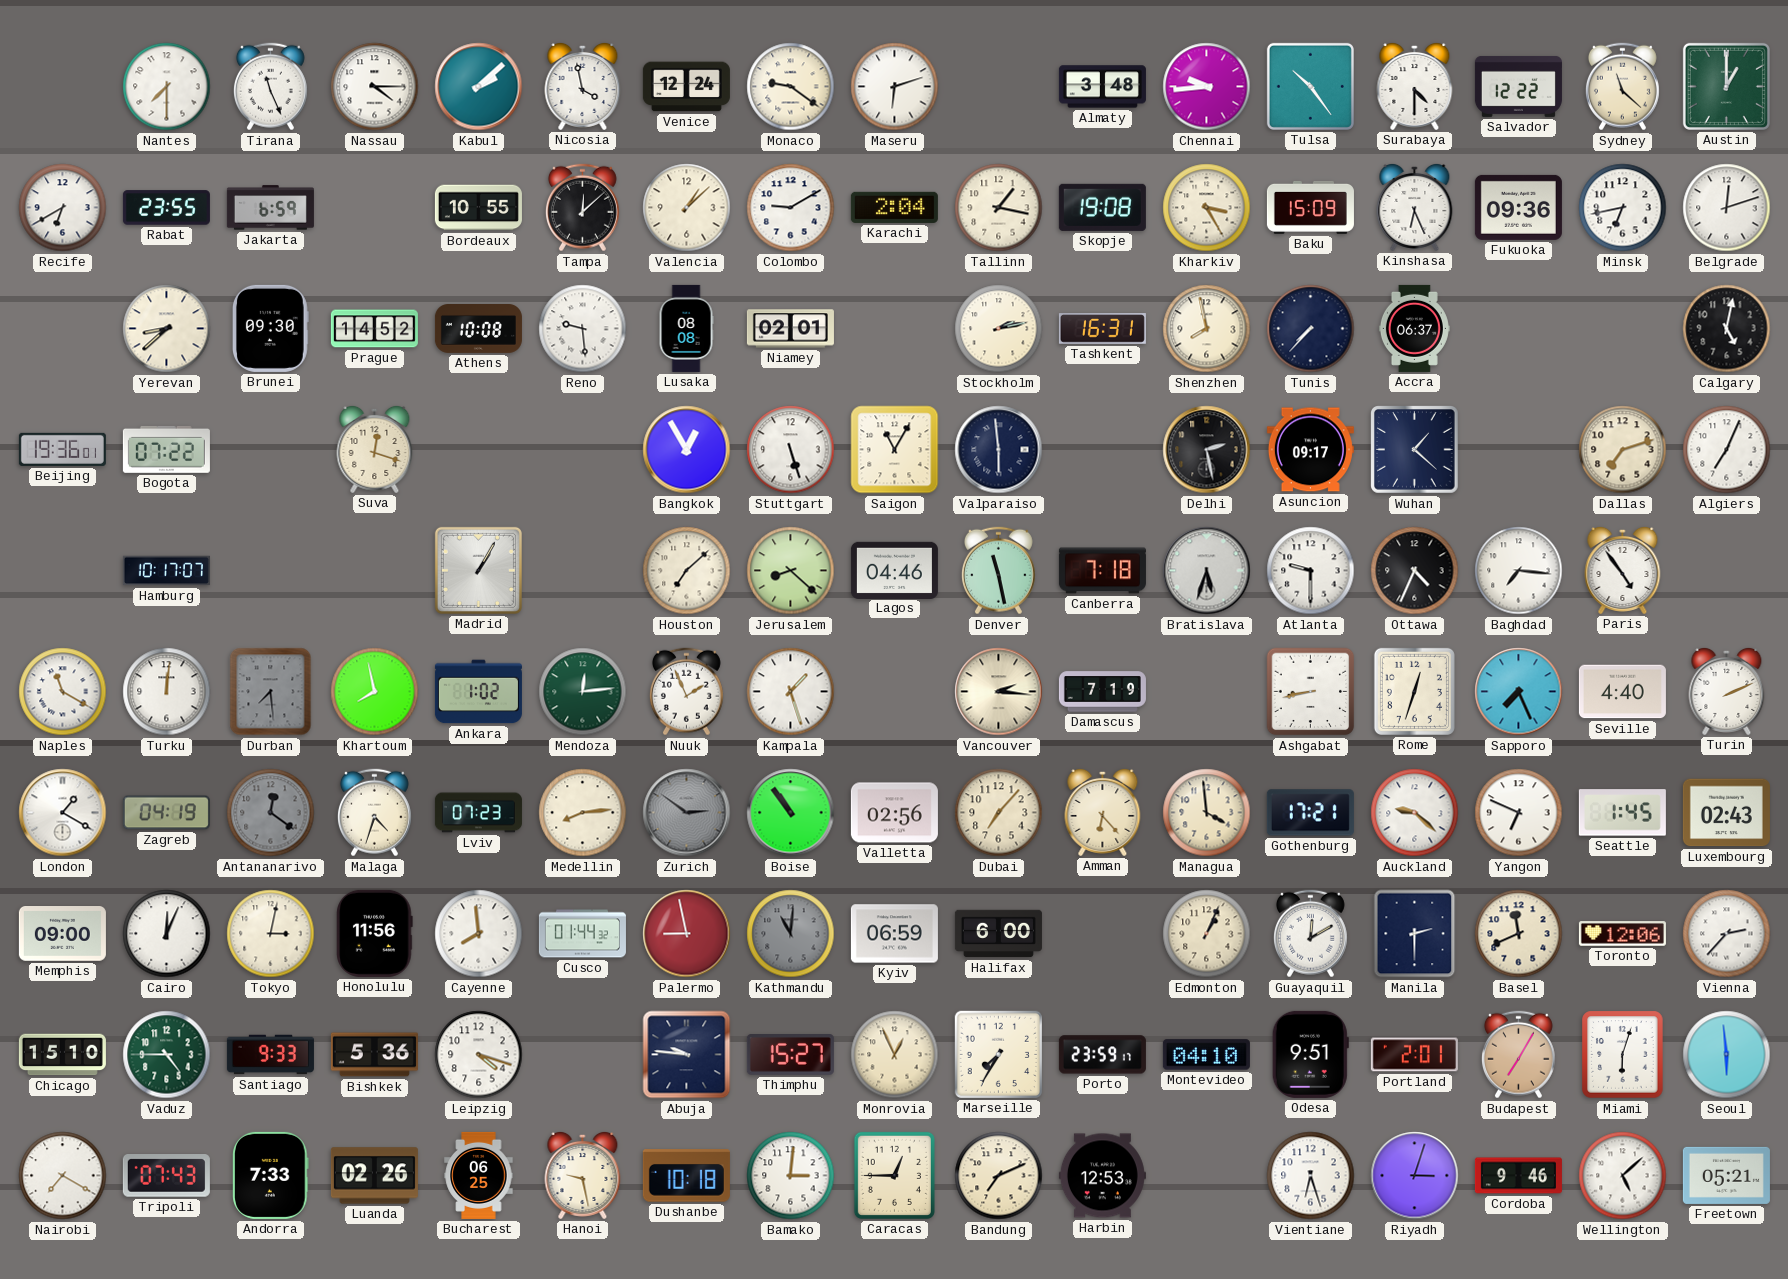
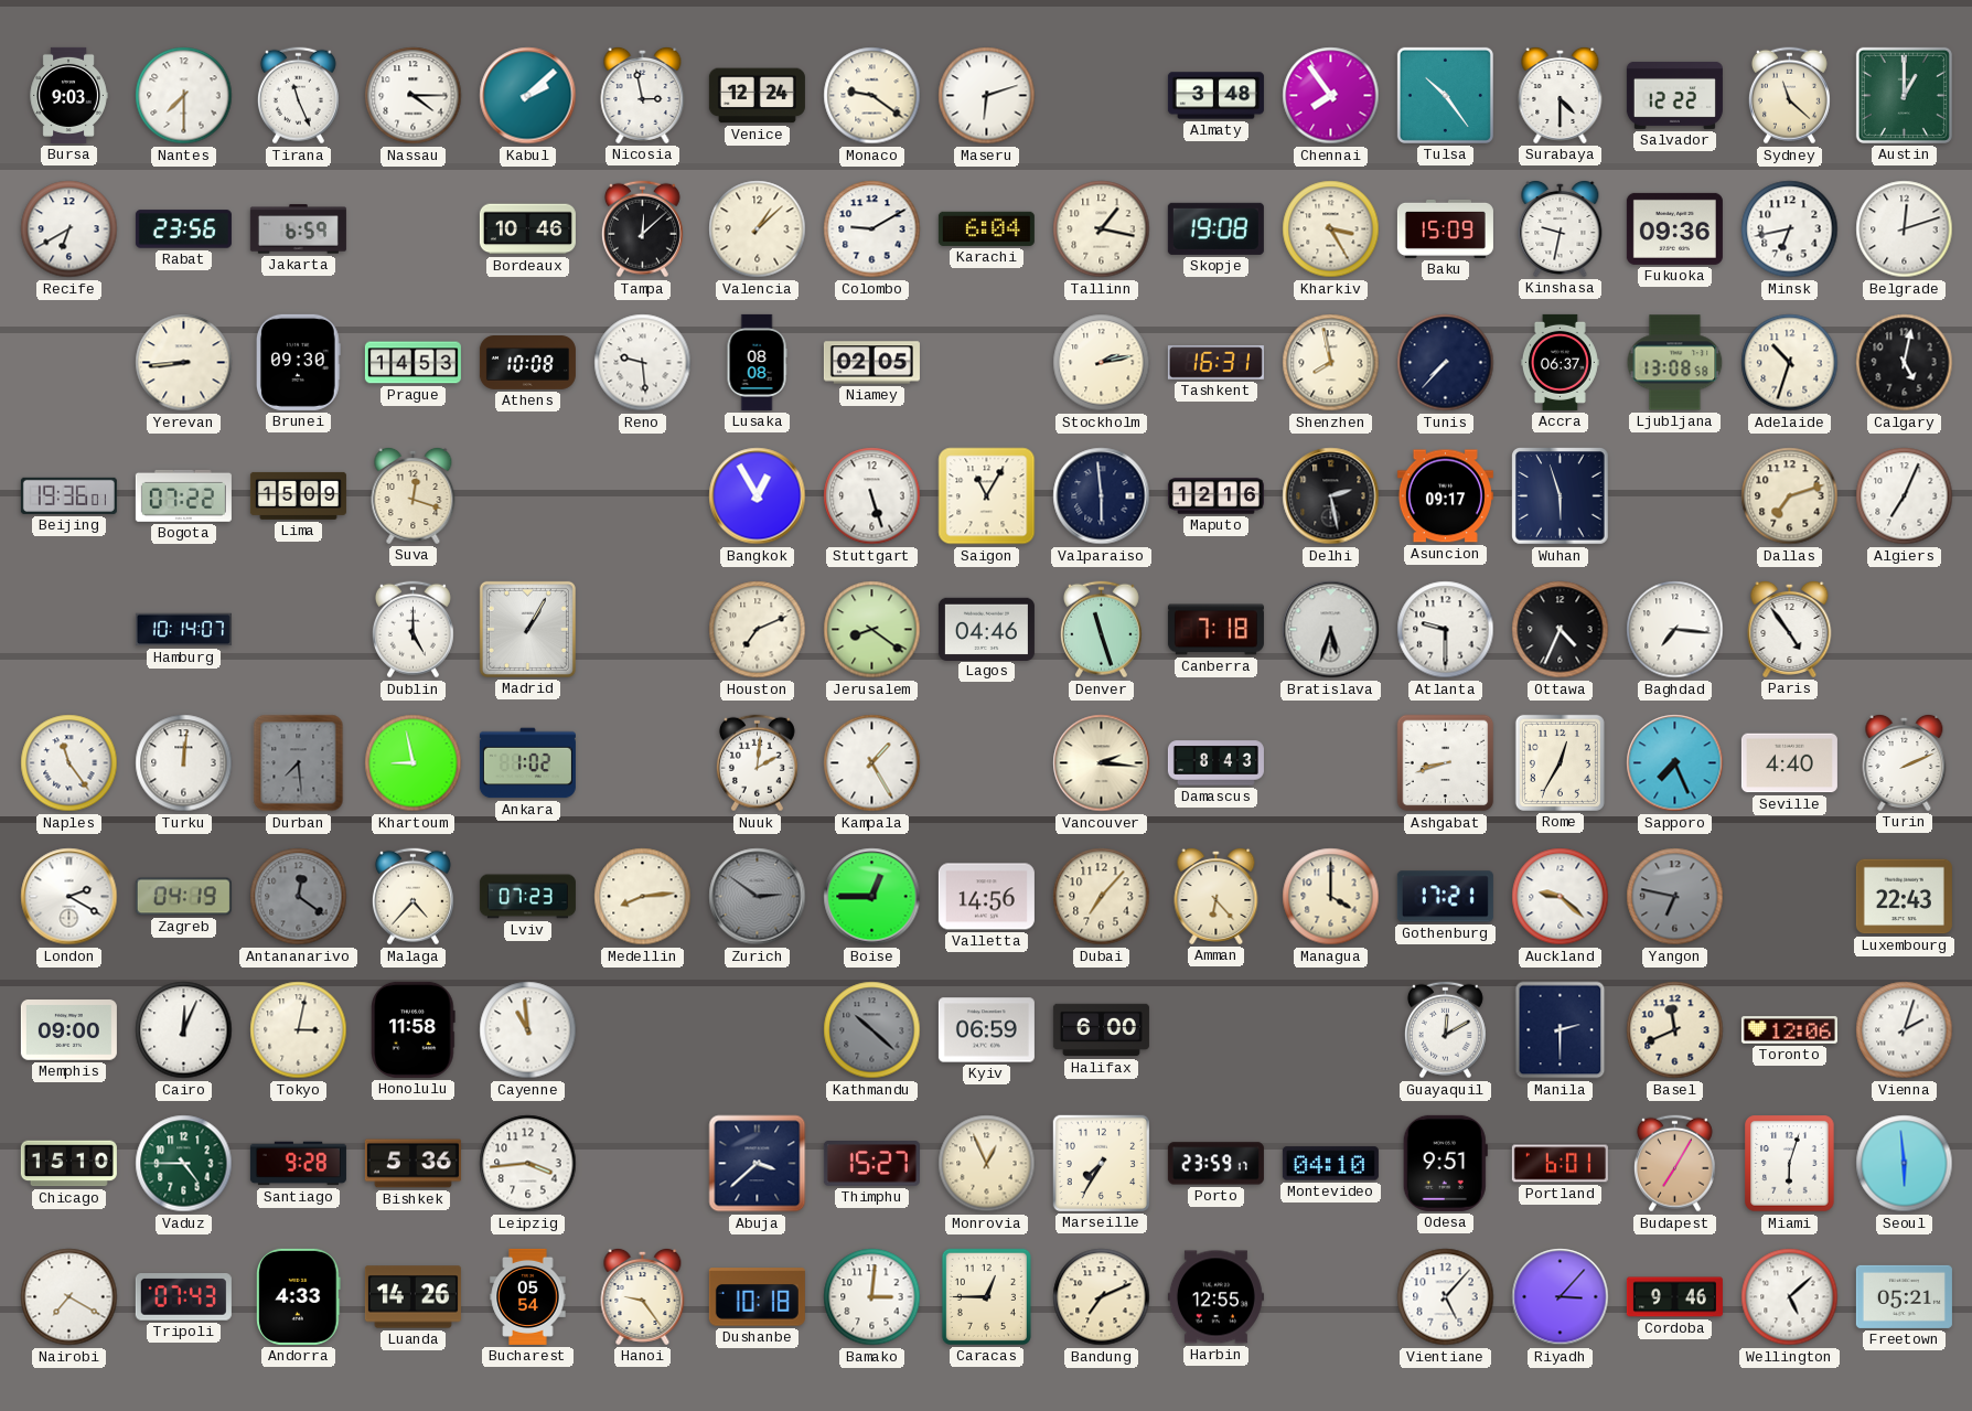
Bursa: none -> 9:03
Nicosia: 3:58 -> 2:58
Chennai: 9:44 -> 7:54
Rabat: 23:55 -> 23:56
Bordeaux: 10:55 -> 10:46
Karachi: 2:04 -> 6:04
Kinshasa: 6:26 -> 9:32
Yerevan: 8:38 -> 8:44
Prague: 14:52 -> 14:53
Niamey: 02:01 -> 02:05
Ljubljana: none -> 13:08
Adelaide: none -> 10:33
Lima: none -> 15:09
Maputo: none -> 12:16
Wuhan: 1:22 -> 5:57
Hamburg: 10:17 -> 10:14
Dublin: none -> 5:00
Houston: 7:08 -> 7:11
Jerusalem: 8:22 -> 8:21
Denver: 11:28 -> 11:27
Naples: 11:20 -> 11:24
Khartoum: 7:58 -> 8:58
Mendoza: 12:14 -> none
Nuuk: 1:56 -> 2:01
Kampala: 1:27 -> 1:25
Damascus: 7:19 -> 8:43
Ashgabat: 8:43 -> 8:42
Rome: 12:33 -> 12:35
London: 1:20 -> 2:20
Malaga: 4:33 -> 4:37
Boise: 10:54 -> 12:45
Valletta: 02:56 -> 14:56
Managua: 3:59 -> 4:00
Yangon: 6:49 -> 6:47
Yangon dial: white -> grey
Seattle: 1:45 -> none
Luxembourg: 02:43 -> 22:43
Honolulu: 11:56 -> 11:58
Cayenne: 7:59 -> 10:59
Cusco: 01:44 -> none
Palermo: 8:58 -> none
Kathmandu: 11:01 -> 10:22
Edmonton: 1:04 -> none
Vienna: 2:37 -> 2:03
Santiago: 9:33 -> 9:28
Leipzig: 4:18 -> 3:44
Abuja: 9:46 -> 3:38
Portland: 2:01 -> 6:01
Andorra: 7:33 -> 4:33
Luanda: 02:26 -> 14:26
Bucharest: 06:25 -> 05:54
Hanoi: 9:28 -> 9:24
Harbin: 12:53 -> 12:55
Vientiane: 6:27 -> 5:07
Riyadh: 3:03 -> 3:07
